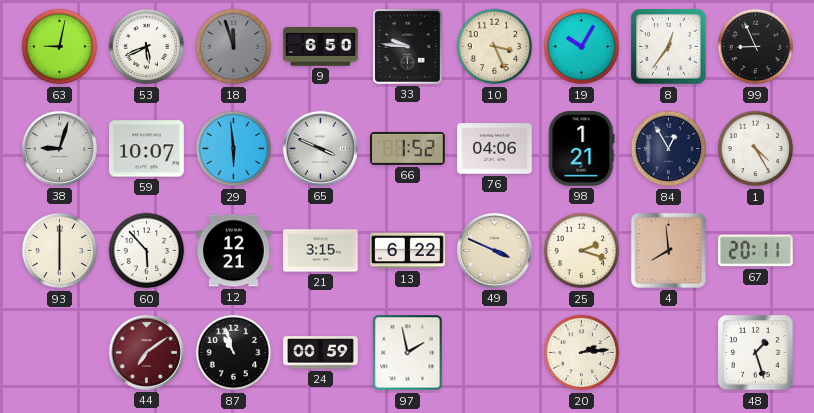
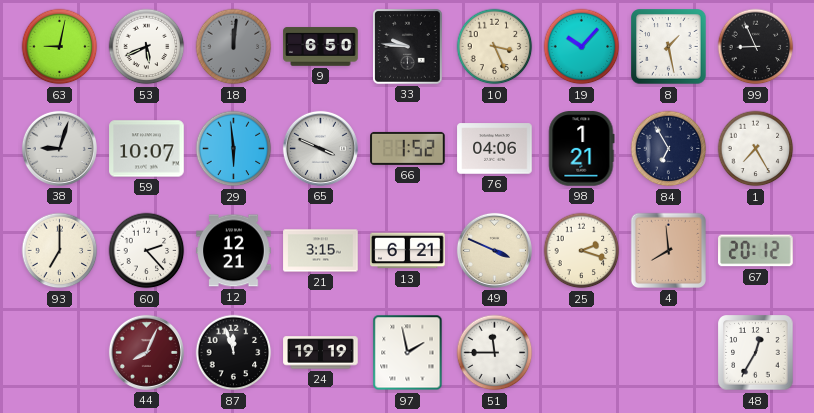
18: 11:57 -> 12:01
19: 10:05 -> 10:07
8: 12:36 -> 1:28
84: 12:55 -> 6:55
1: 4:25 -> 7:25
93: 6:00 -> 7:00
60: 5:53 -> 2:23
13: 6:22 -> 6:21
67: 20:11 -> 20:12
44: 7:09 -> 8:04
87: 10:57 -> 11:57
24: 00:59 -> 19:19
51: none -> 11:45
20: 2:14 -> none
48: 1:27 -> 12:35
